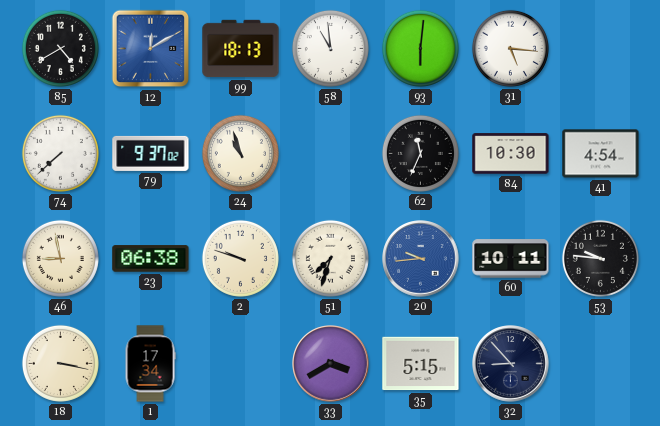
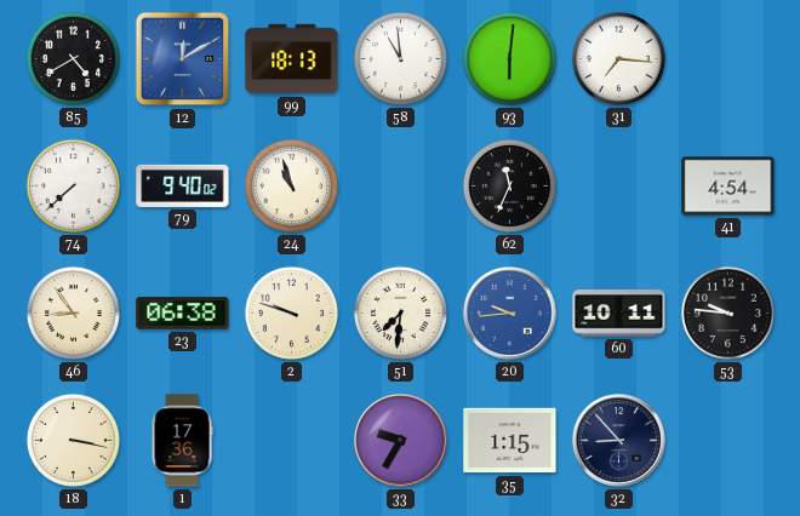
31: 5:16 -> 7:16
79: 9:37 -> 9:40
84: 10:30 -> none
46: 8:58 -> 8:54
51: 7:33 -> 7:31
1: 17:34 -> 17:36
33: 3:40 -> 9:35
35: 5:15 -> 1:15
